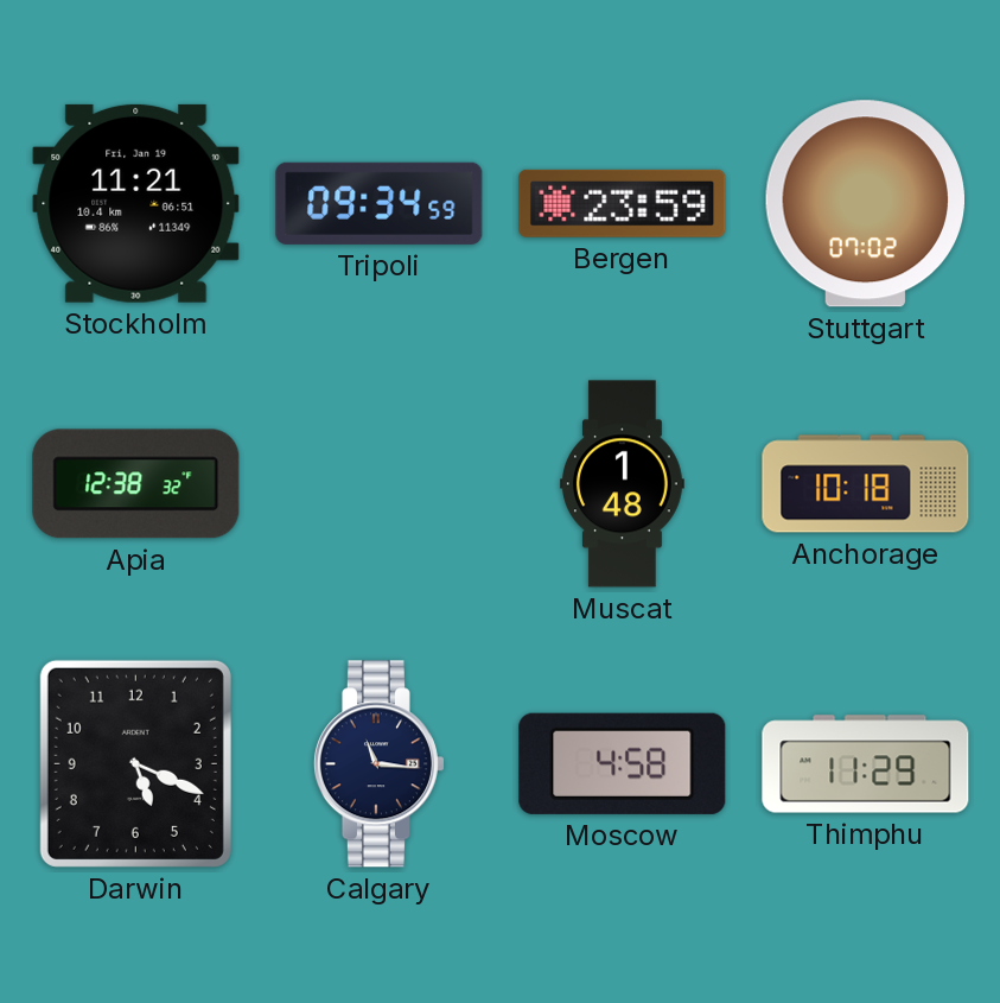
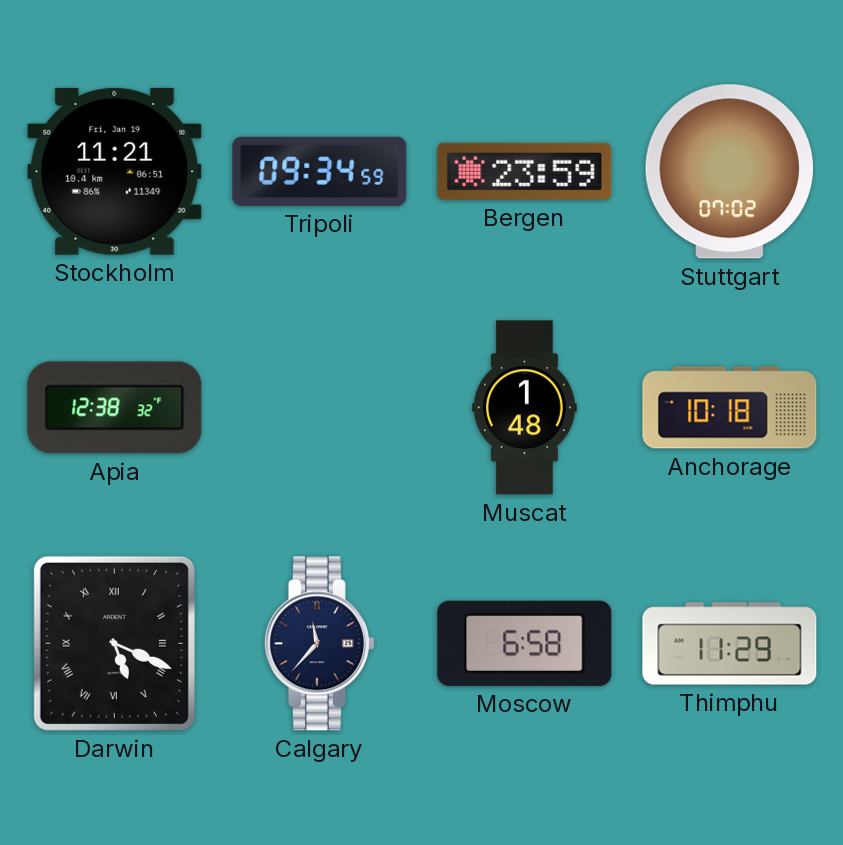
Darwin numerals: Arabic -> Roman
Calgary: 11:16 -> 11:37
Moscow: 4:58 -> 6:58
